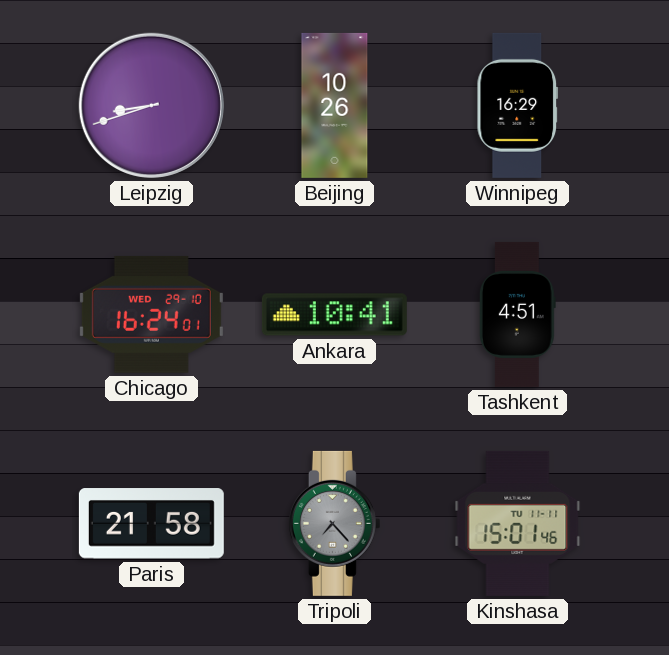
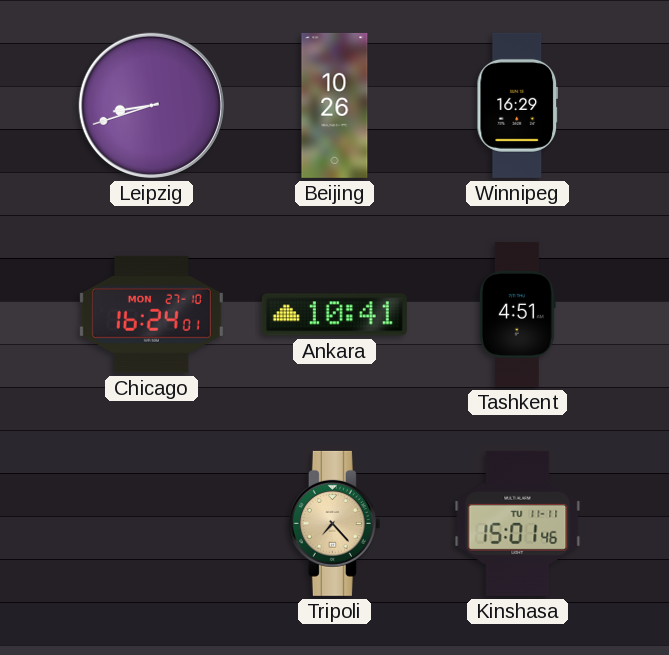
Chicago date: WED 29-10 -> MON 27-10
Paris: 21:58 -> none
Tripoli dial: grey -> champagne
